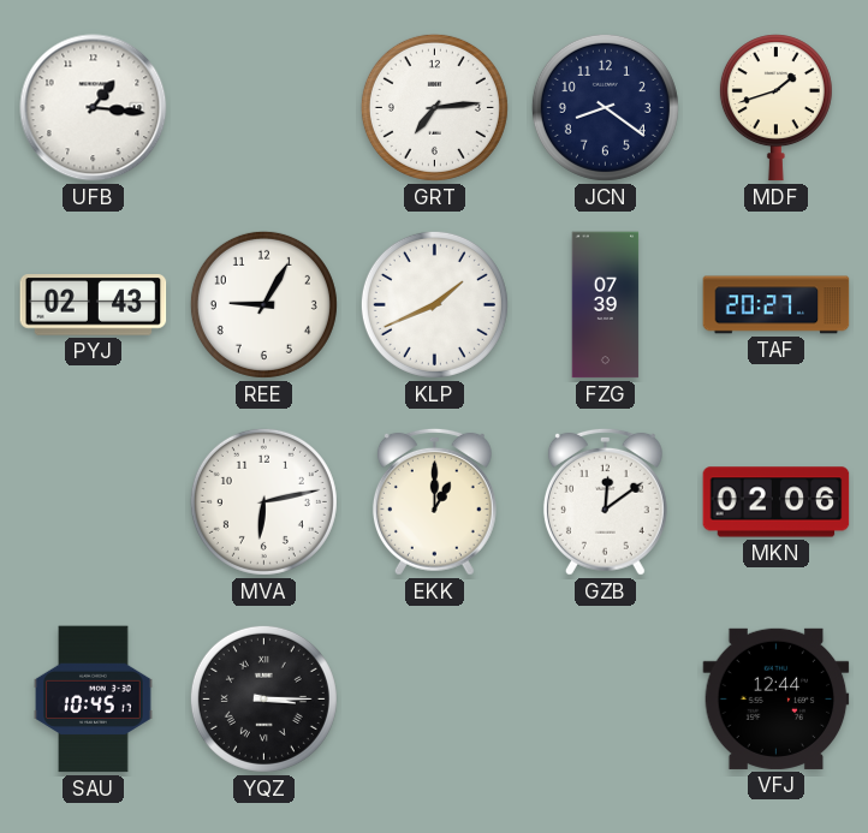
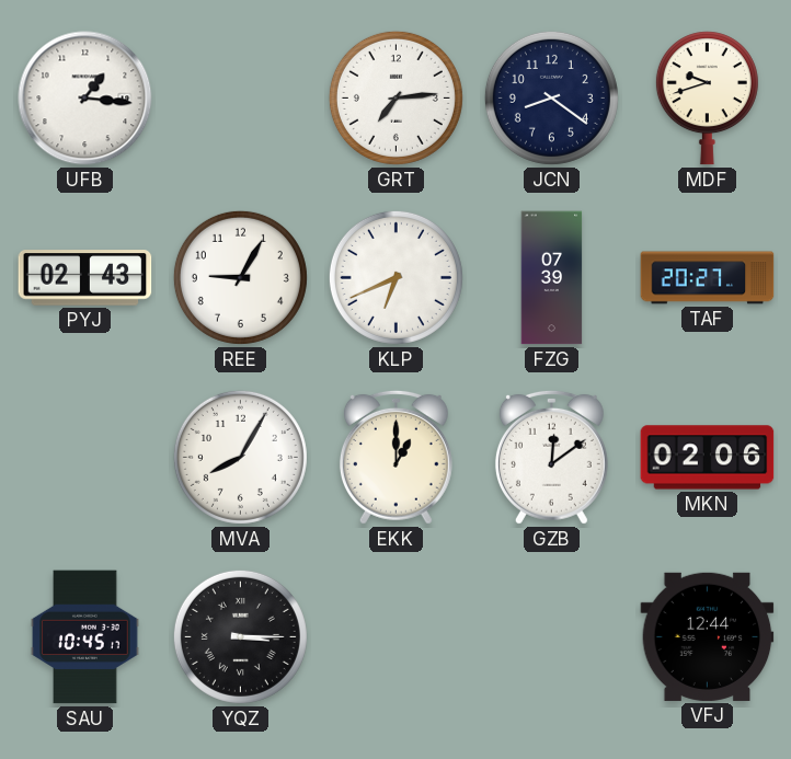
MDF: 1:42 -> 9:42
KLP: 1:41 -> 6:41
MVA: 6:13 -> 8:05
